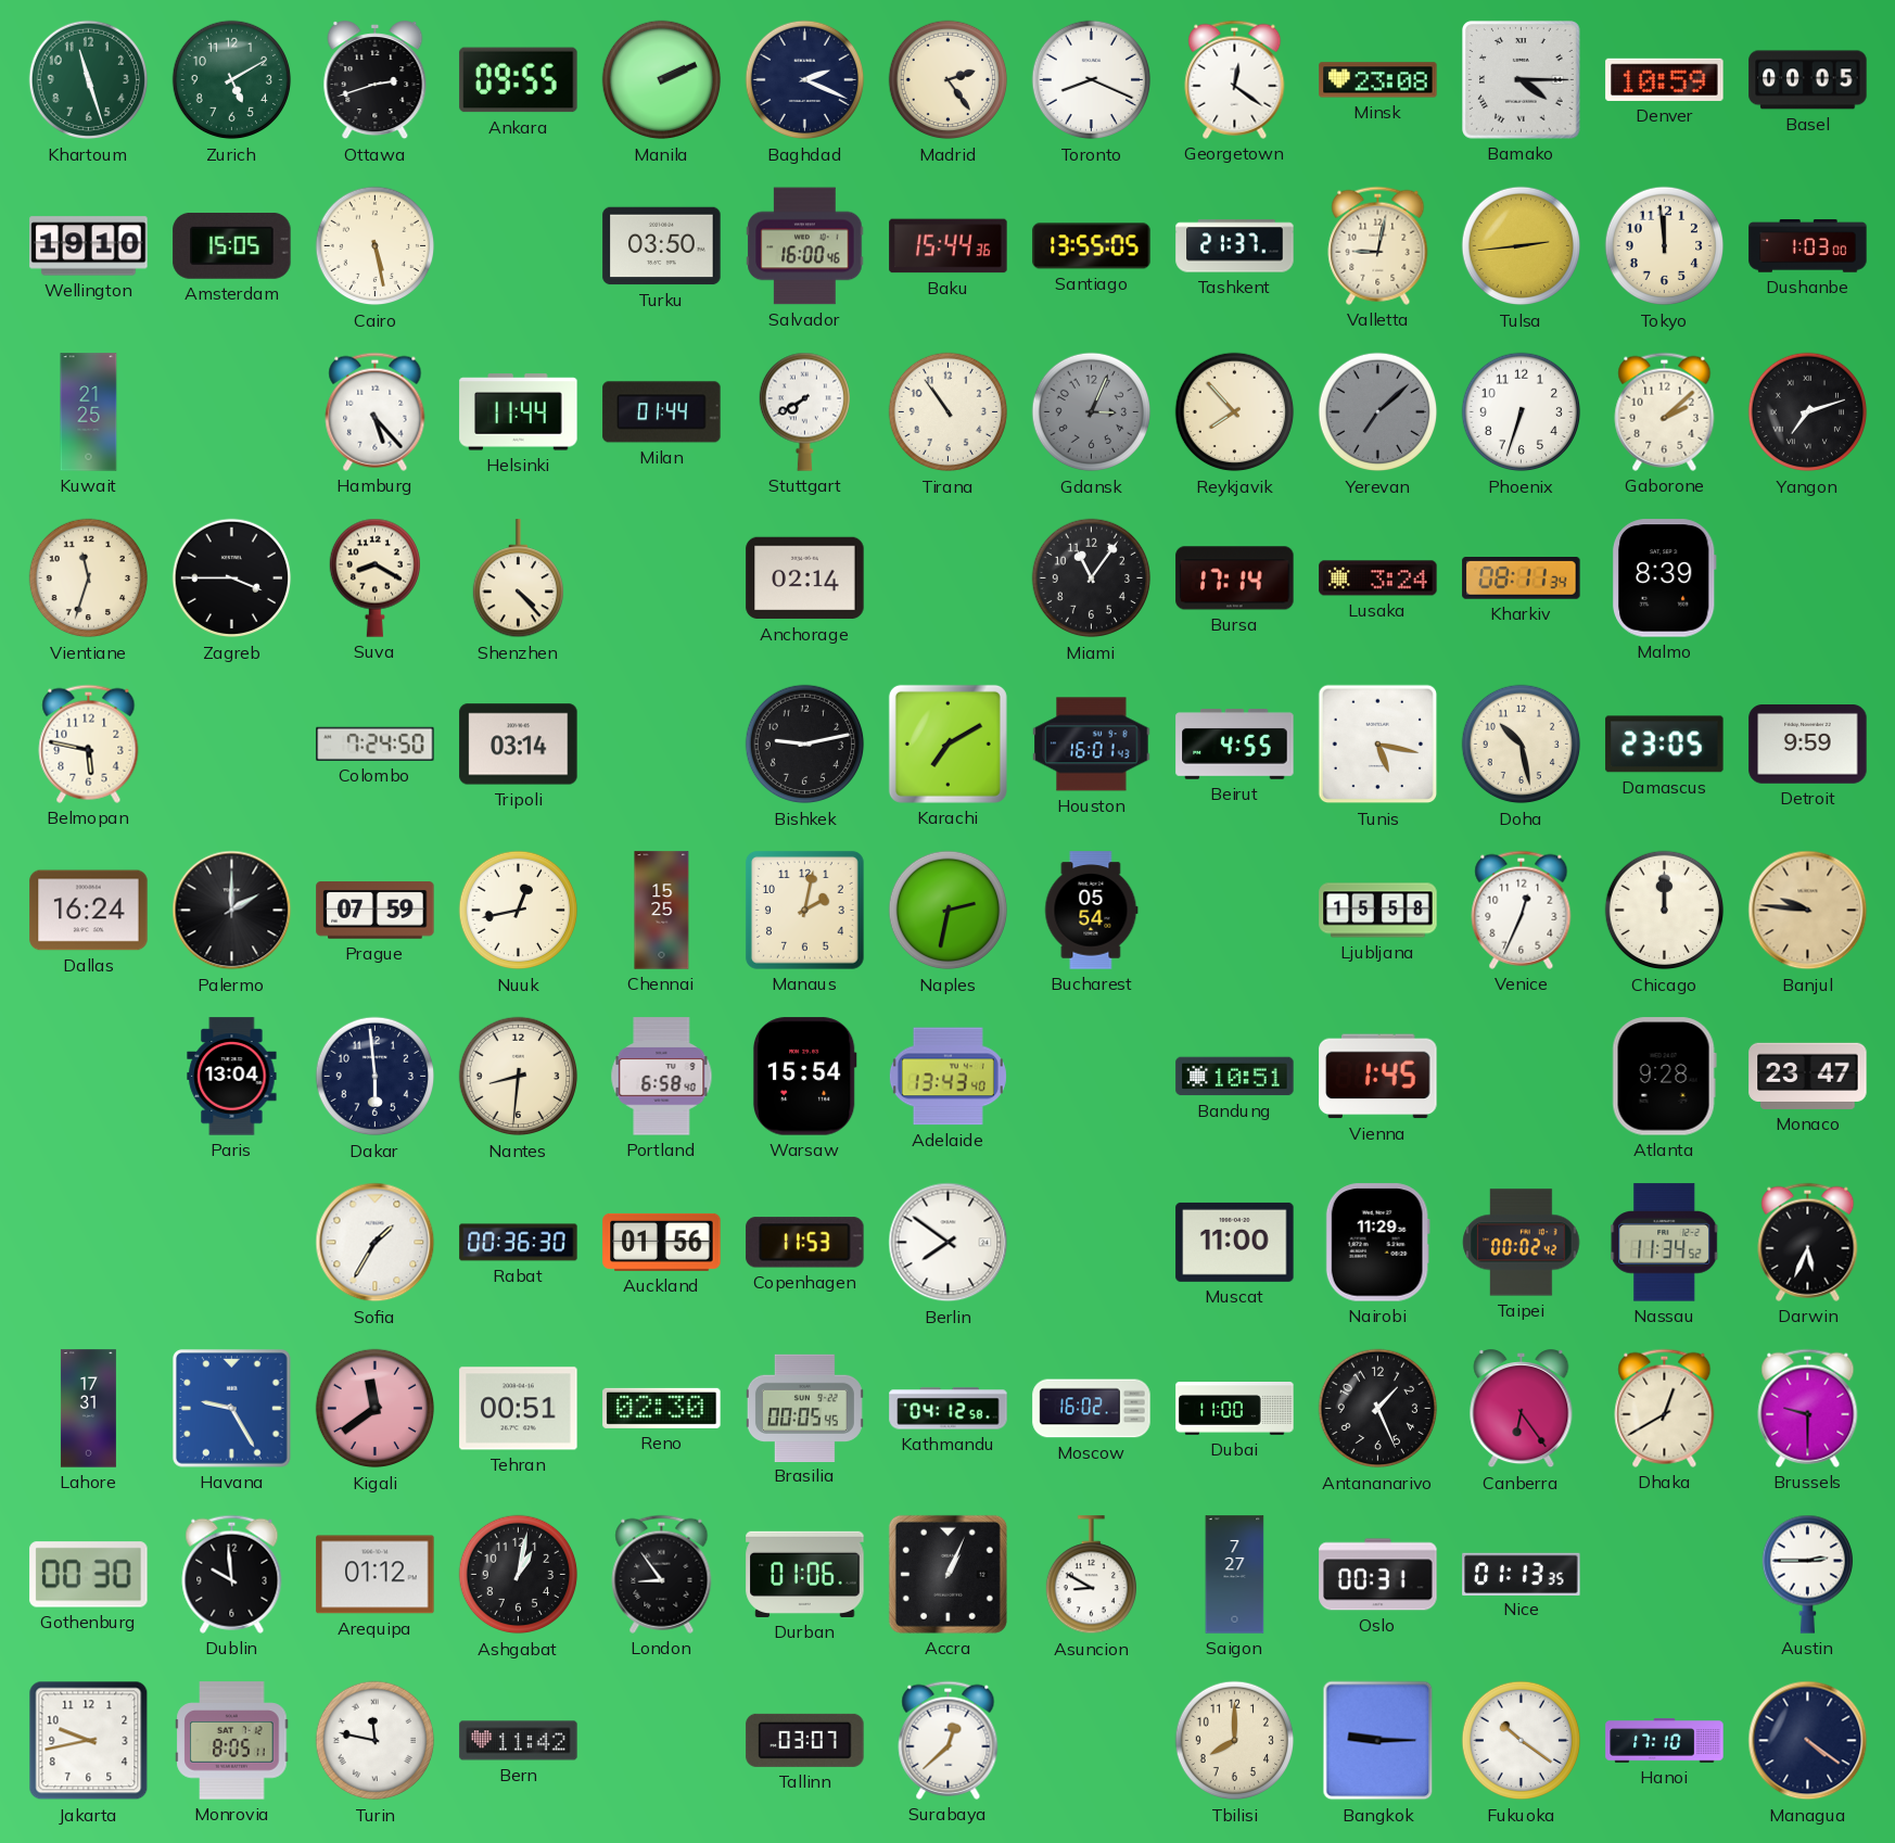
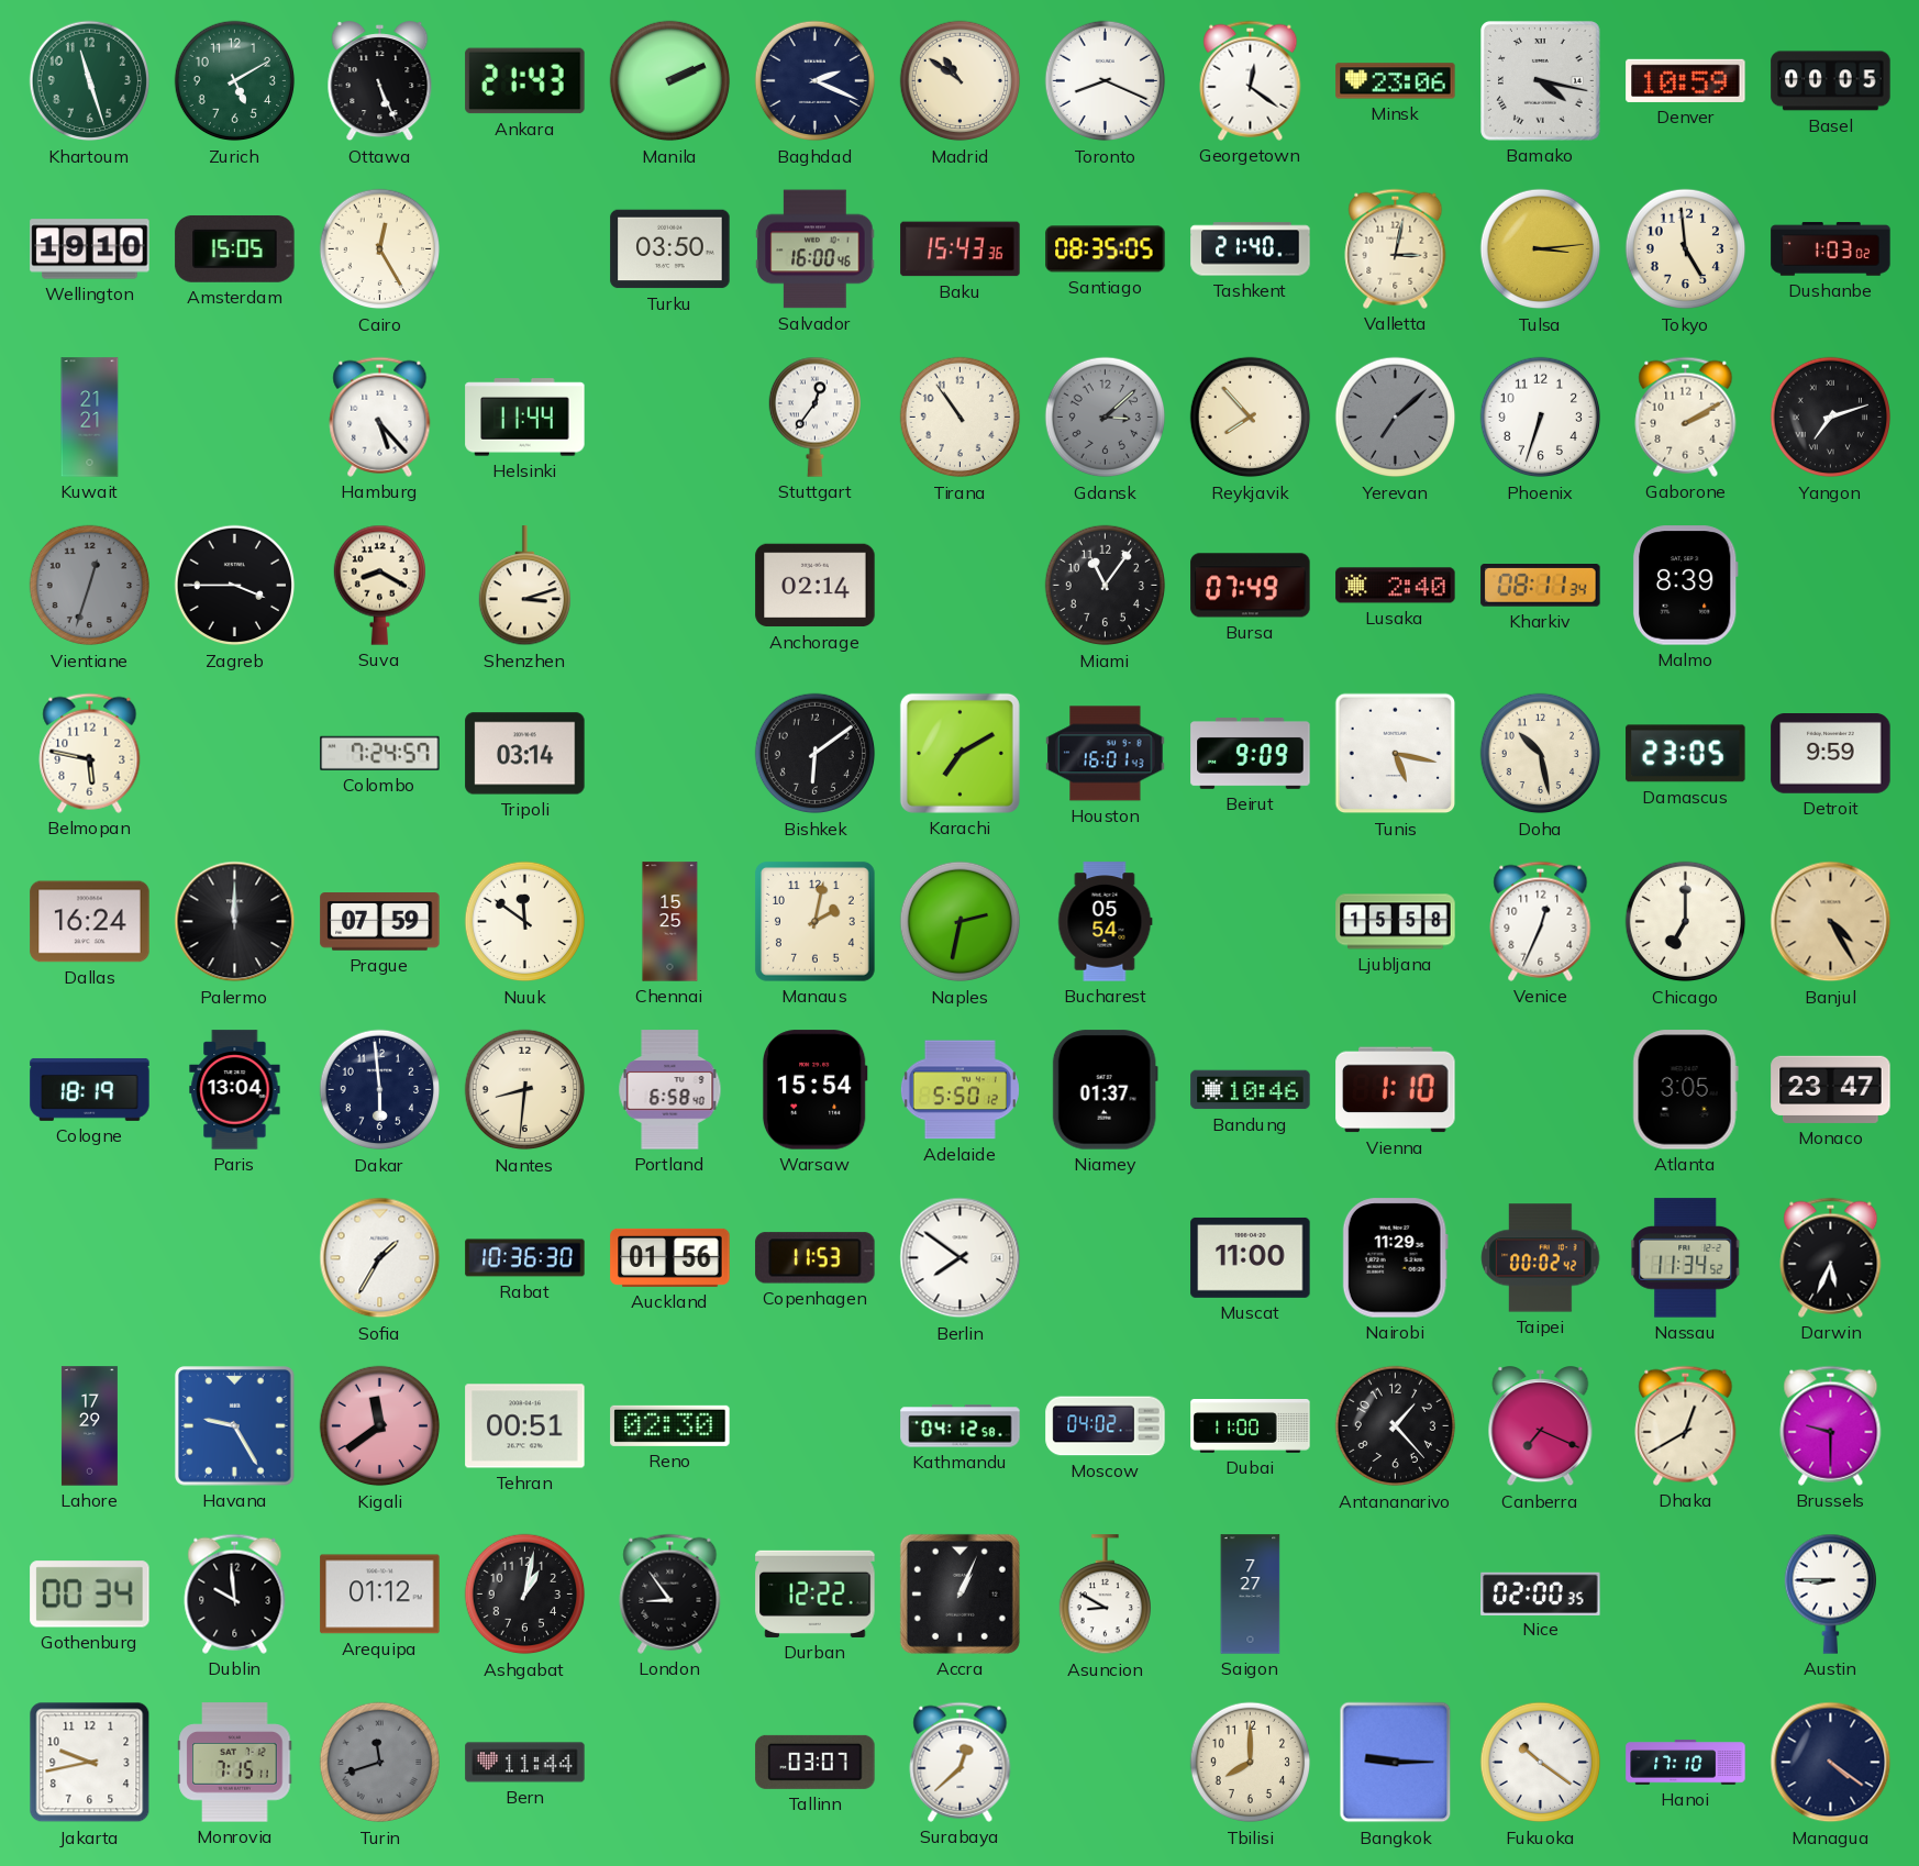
Ottawa: 2:42 -> 5:26
Ankara: 09:55 -> 21:43
Madrid: 2:24 -> 10:51
Minsk: 23:08 -> 23:06
Bamako: 4:15 -> 4:17
Cairo: 5:28 -> 12:25
Baku: 15:44 -> 15:43
Santiago: 13:55 -> 08:35
Tashkent: 21:37 -> 21:40
Valletta: 9:02 -> 3:02
Tulsa: 2:44 -> 3:14
Tokyo: 11:59 -> 4:59
Dushanbe: 1:03:00 -> 1:03:02
Kuwait: 21:25 -> 21:21
Milan: 01:44 -> none
Stuttgart: 7:40 -> 12:36
Gdansk: 3:04 -> 3:08
Gaborone: 2:08 -> 2:10
Vientiane: 11:33 -> 12:33
Vientiane dial: cream -> grey
Shenzhen: 4:23 -> 3:12
Bursa: 17:14 -> 07:49
Lusaka: 3:24 -> 2:40
Colombo: 7:24:50 -> 7:24:57
Bishkek: 9:13 -> 6:09
Beirut: 4:55 -> 9:09
Palermo: 2:00 -> 12:00
Nuuk: 12:43 -> 11:51
Chicago: 12:00 -> 7:00
Banjul: 9:46 -> 4:25
Cologne: none -> 18:19
Adelaide: 13:43 -> 5:50
Niamey: none -> 01:37
Bandung: 10:51 -> 10:46
Vienna: 1:45 -> 1:10
Atlanta: 9:28 -> 3:05
Rabat: 00:36 -> 10:36
Lahore: 17:31 -> 17:29
Brasilia: 00:05 -> none
Moscow: 16:02 -> 04:02
Antananarivo: 1:26 -> 1:23
Canberra: 6:24 -> 7:19
Gothenburg: 00:30 -> 00:34
Durban: 01:06 -> 12:22
Oslo: 00:31 -> none
Nice: 01:13 -> 02:00
Austin: 2:45 -> 8:45
Monrovia: 8:05 -> 7:15
Turin: 11:47 -> 11:42
Turin dial: white -> grey
Bern: 11:42 -> 11:44
